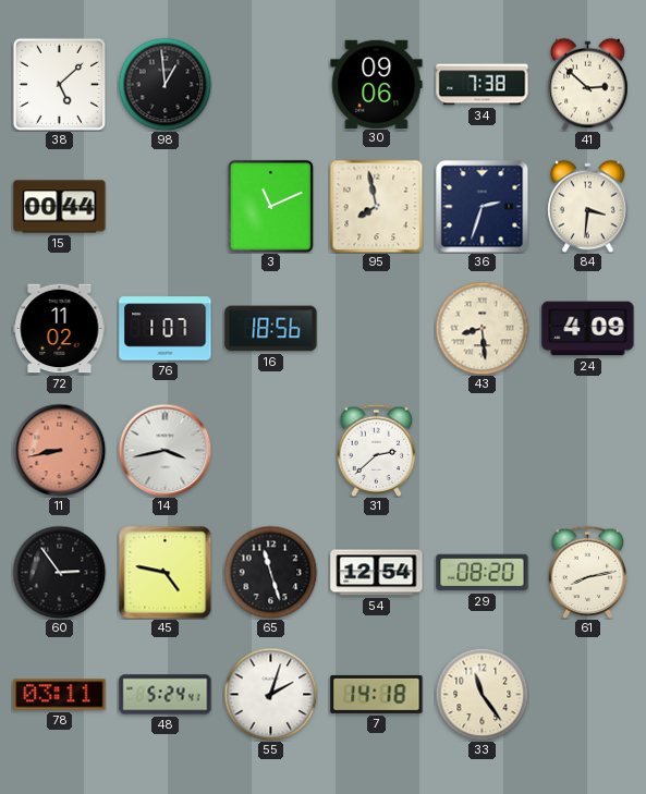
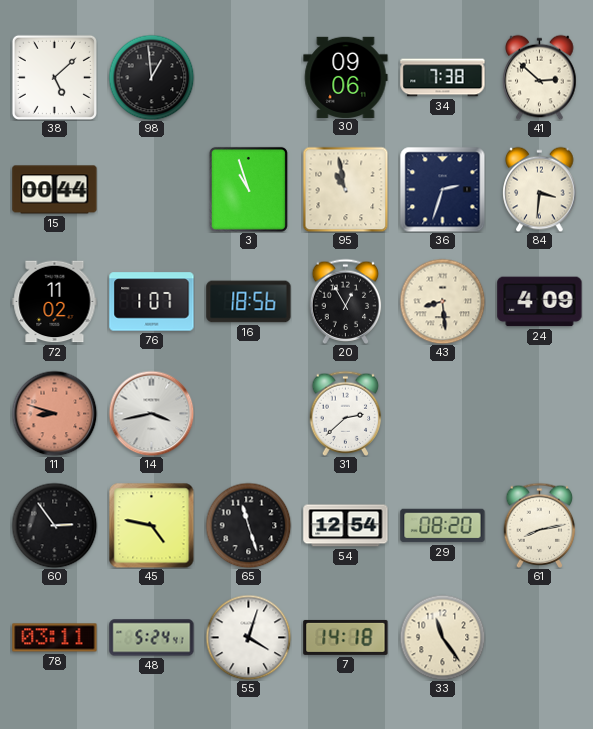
3: 11:11 -> 10:57
95: 7:58 -> 10:58
20: none -> 12:55
11: 8:43 -> 8:48
55: 2:03 -> 4:03
